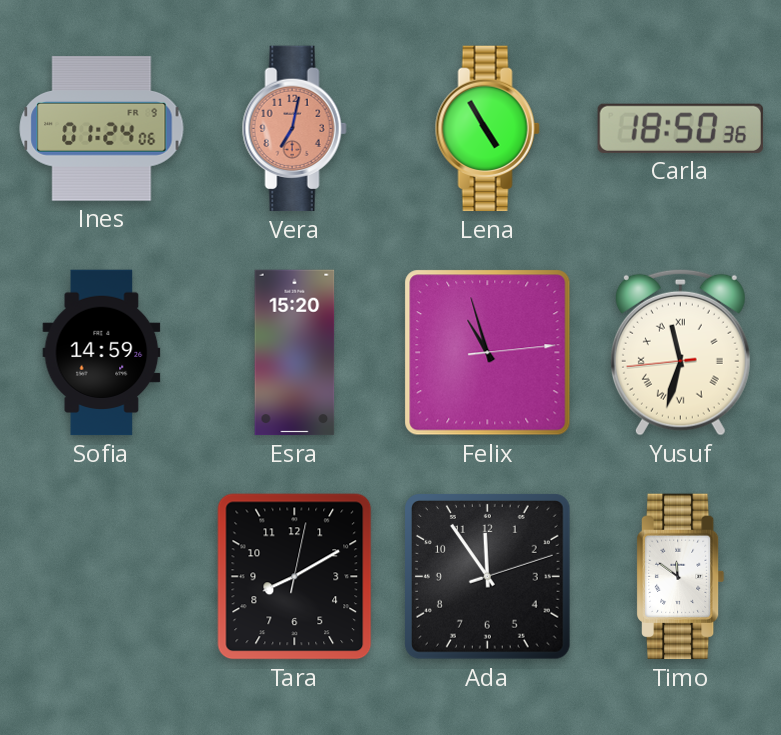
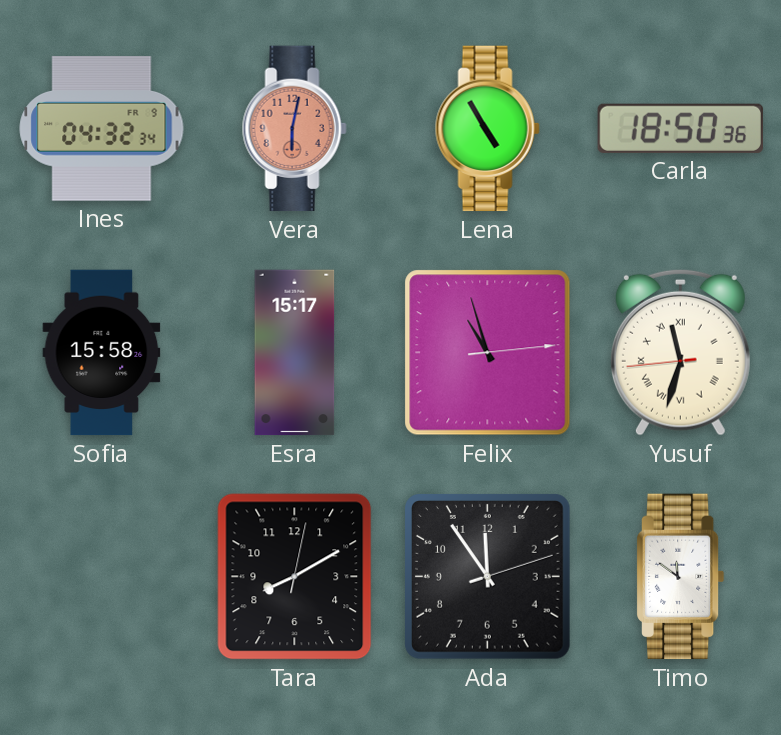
Ines: 01:24 -> 04:32
Vera: 7:02 -> 6:02
Sofia: 14:59 -> 15:58
Esra: 15:20 -> 15:17
